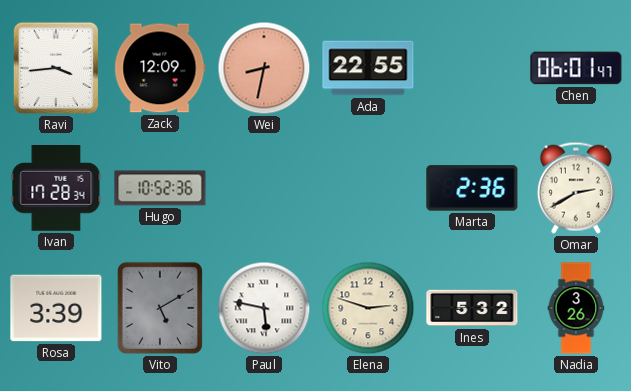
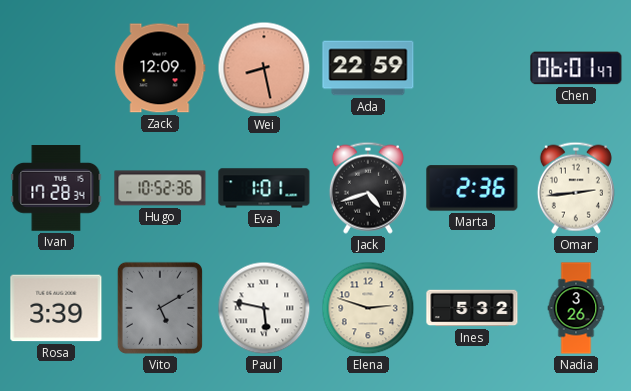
Ravi: 3:44 -> none
Wei: 8:32 -> 8:28
Ada: 22:55 -> 22:59
Eva: none -> 1:01
Jack: none -> 4:42
Omar: 2:40 -> 2:44
